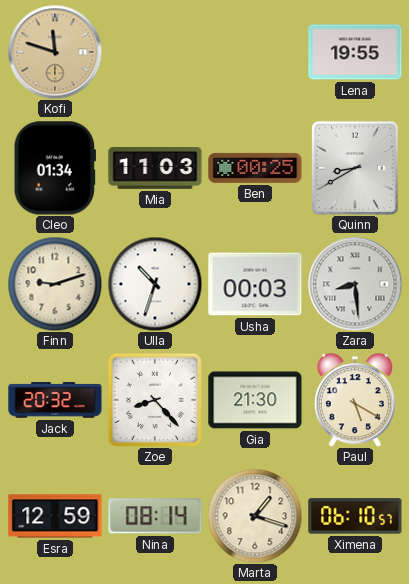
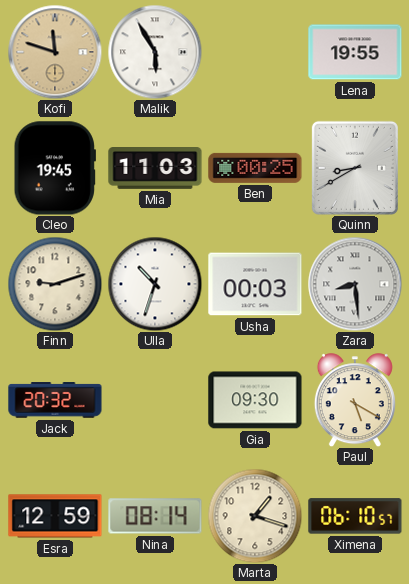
Malik: none -> 5:55
Cleo: 01:34 -> 19:45
Zoe: 8:23 -> none
Gia: 21:30 -> 09:30
